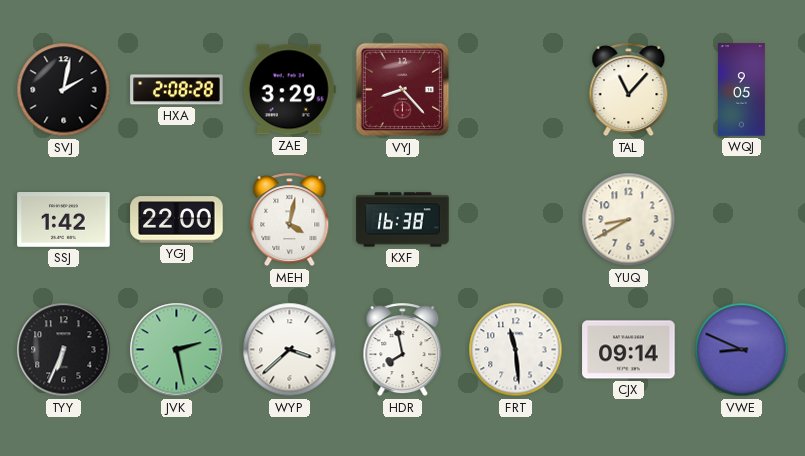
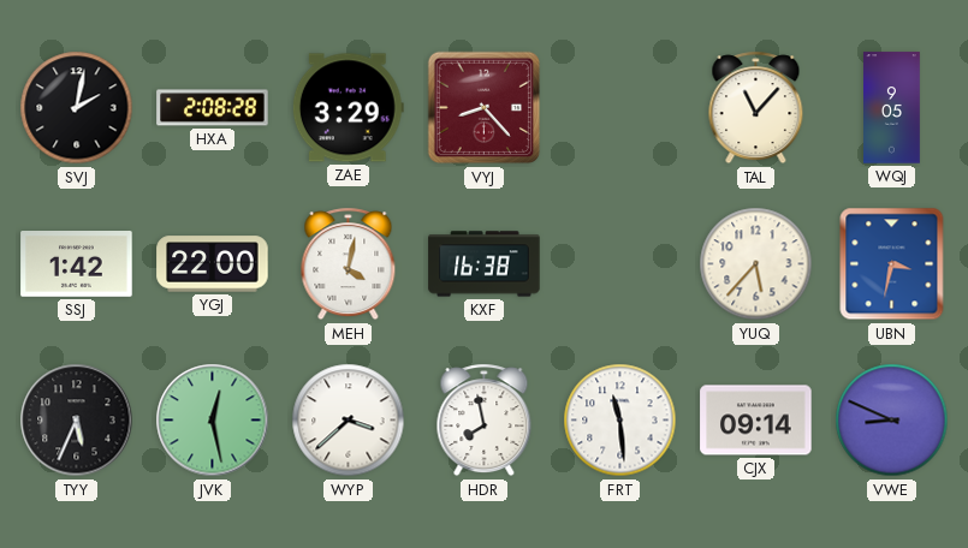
YUQ: 8:40 -> 5:37
UBN: none -> 3:32
TYY: 6:34 -> 5:34
JVK: 2:28 -> 12:28
